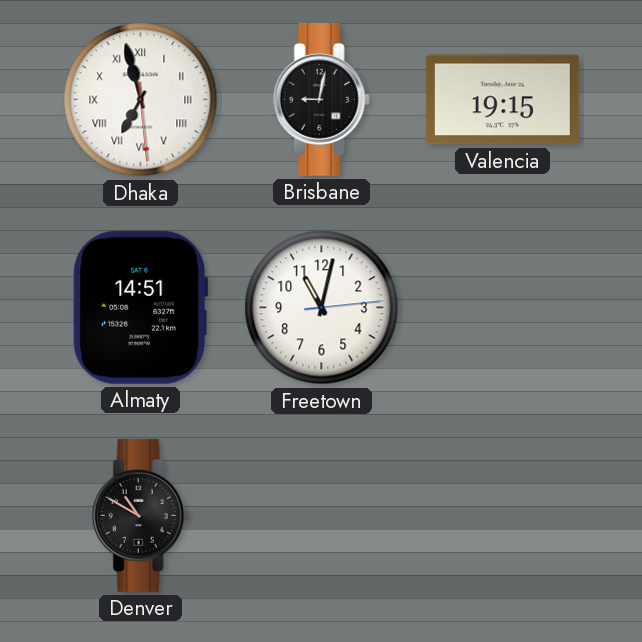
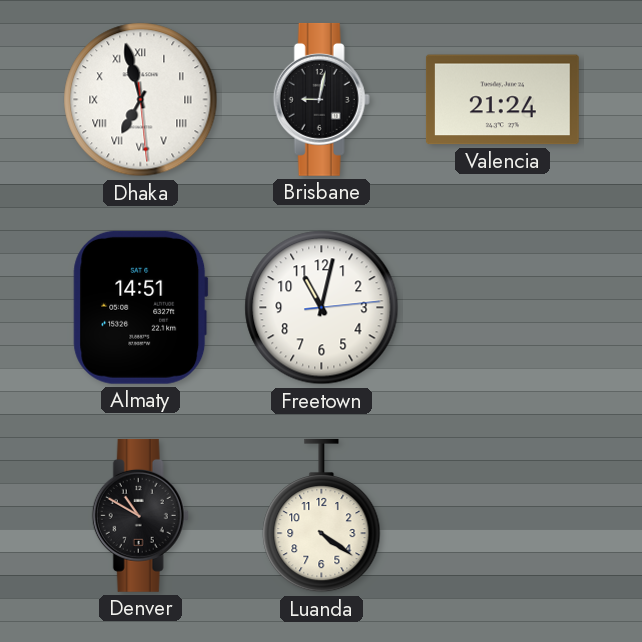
Valencia: 19:15 -> 21:24
Luanda: none -> 4:21
